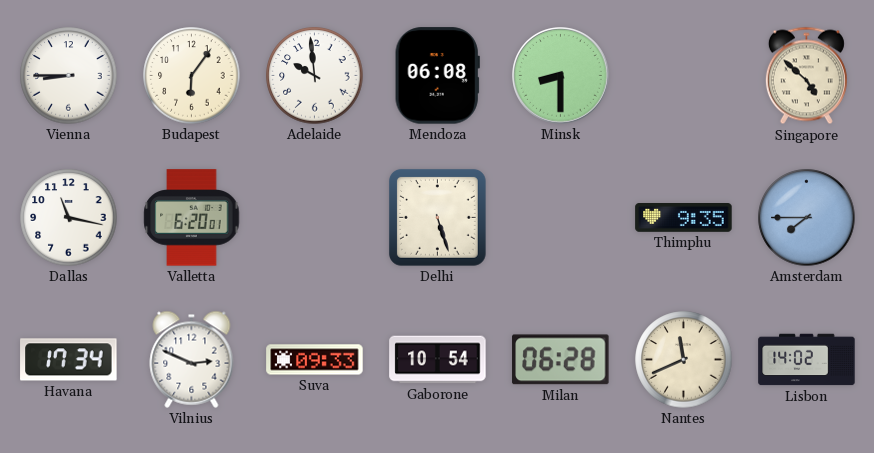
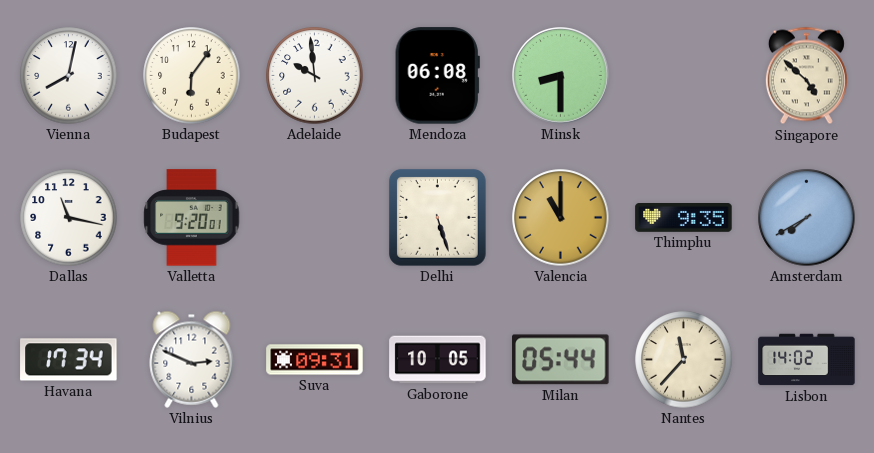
Vienna: 8:45 -> 8:02
Valletta: 6:20 -> 9:20
Valencia: none -> 11:00
Amsterdam: 7:45 -> 7:40
Suva: 09:33 -> 09:31
Gaborone: 10:54 -> 10:05
Milan: 06:28 -> 05:44
Nantes: 11:41 -> 11:37
